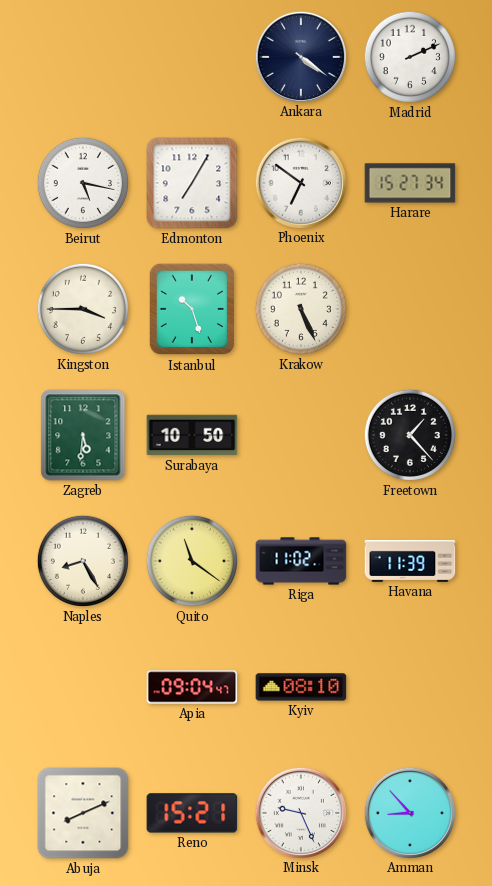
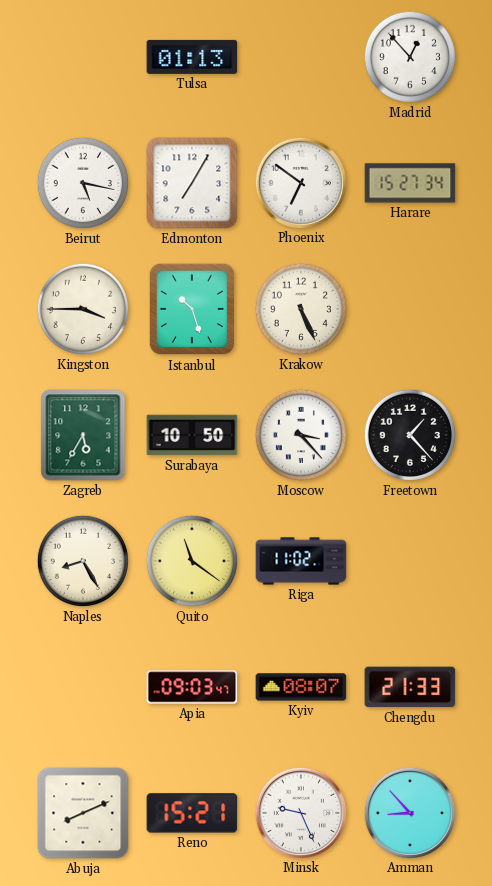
Tulsa: none -> 01:13
Ankara: 4:21 -> none
Madrid: 2:11 -> 12:53
Zagreb: 5:31 -> 5:35
Moscow: none -> 3:23
Havana: 11:39 -> none
Apia: 09:04 -> 09:03
Kyiv: 08:10 -> 08:07
Chengdu: none -> 21:33
